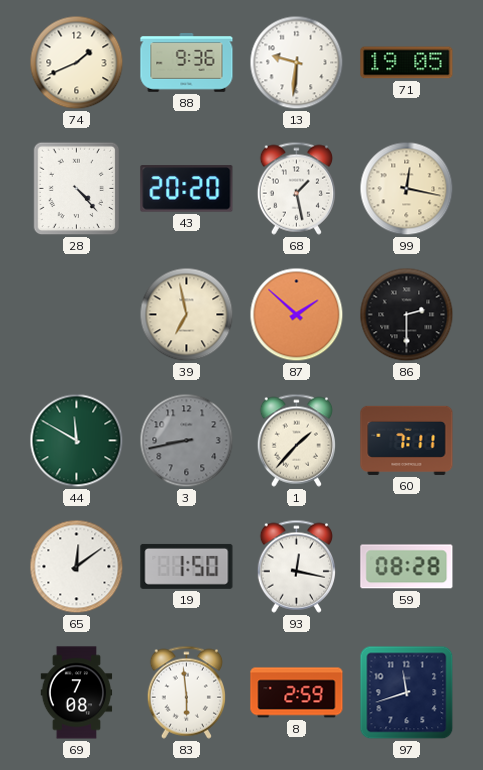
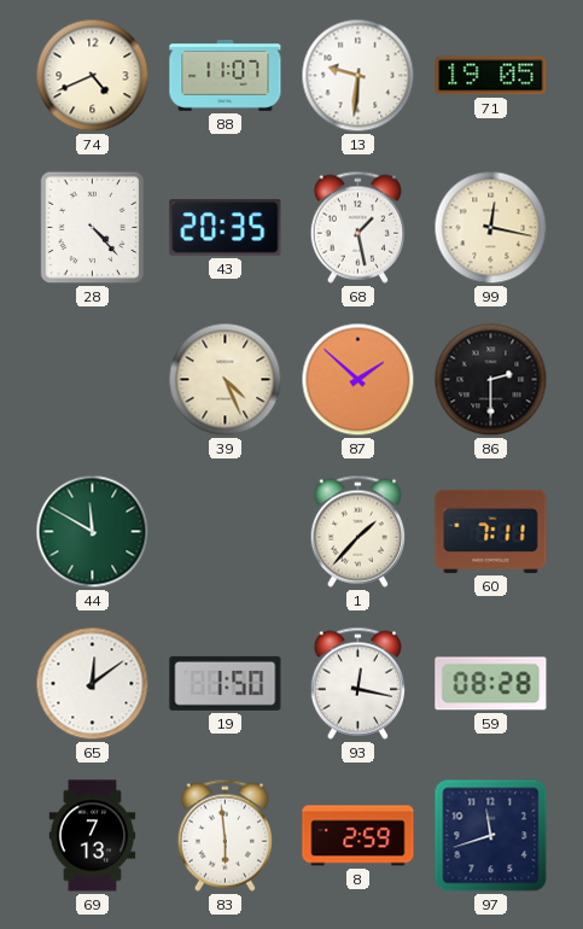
74: 1:41 -> 4:41
88: 9:36 -> 11:07
43: 20:20 -> 20:35
39: 6:58 -> 4:26
3: 8:43 -> none
69: 7:08 -> 7:13
